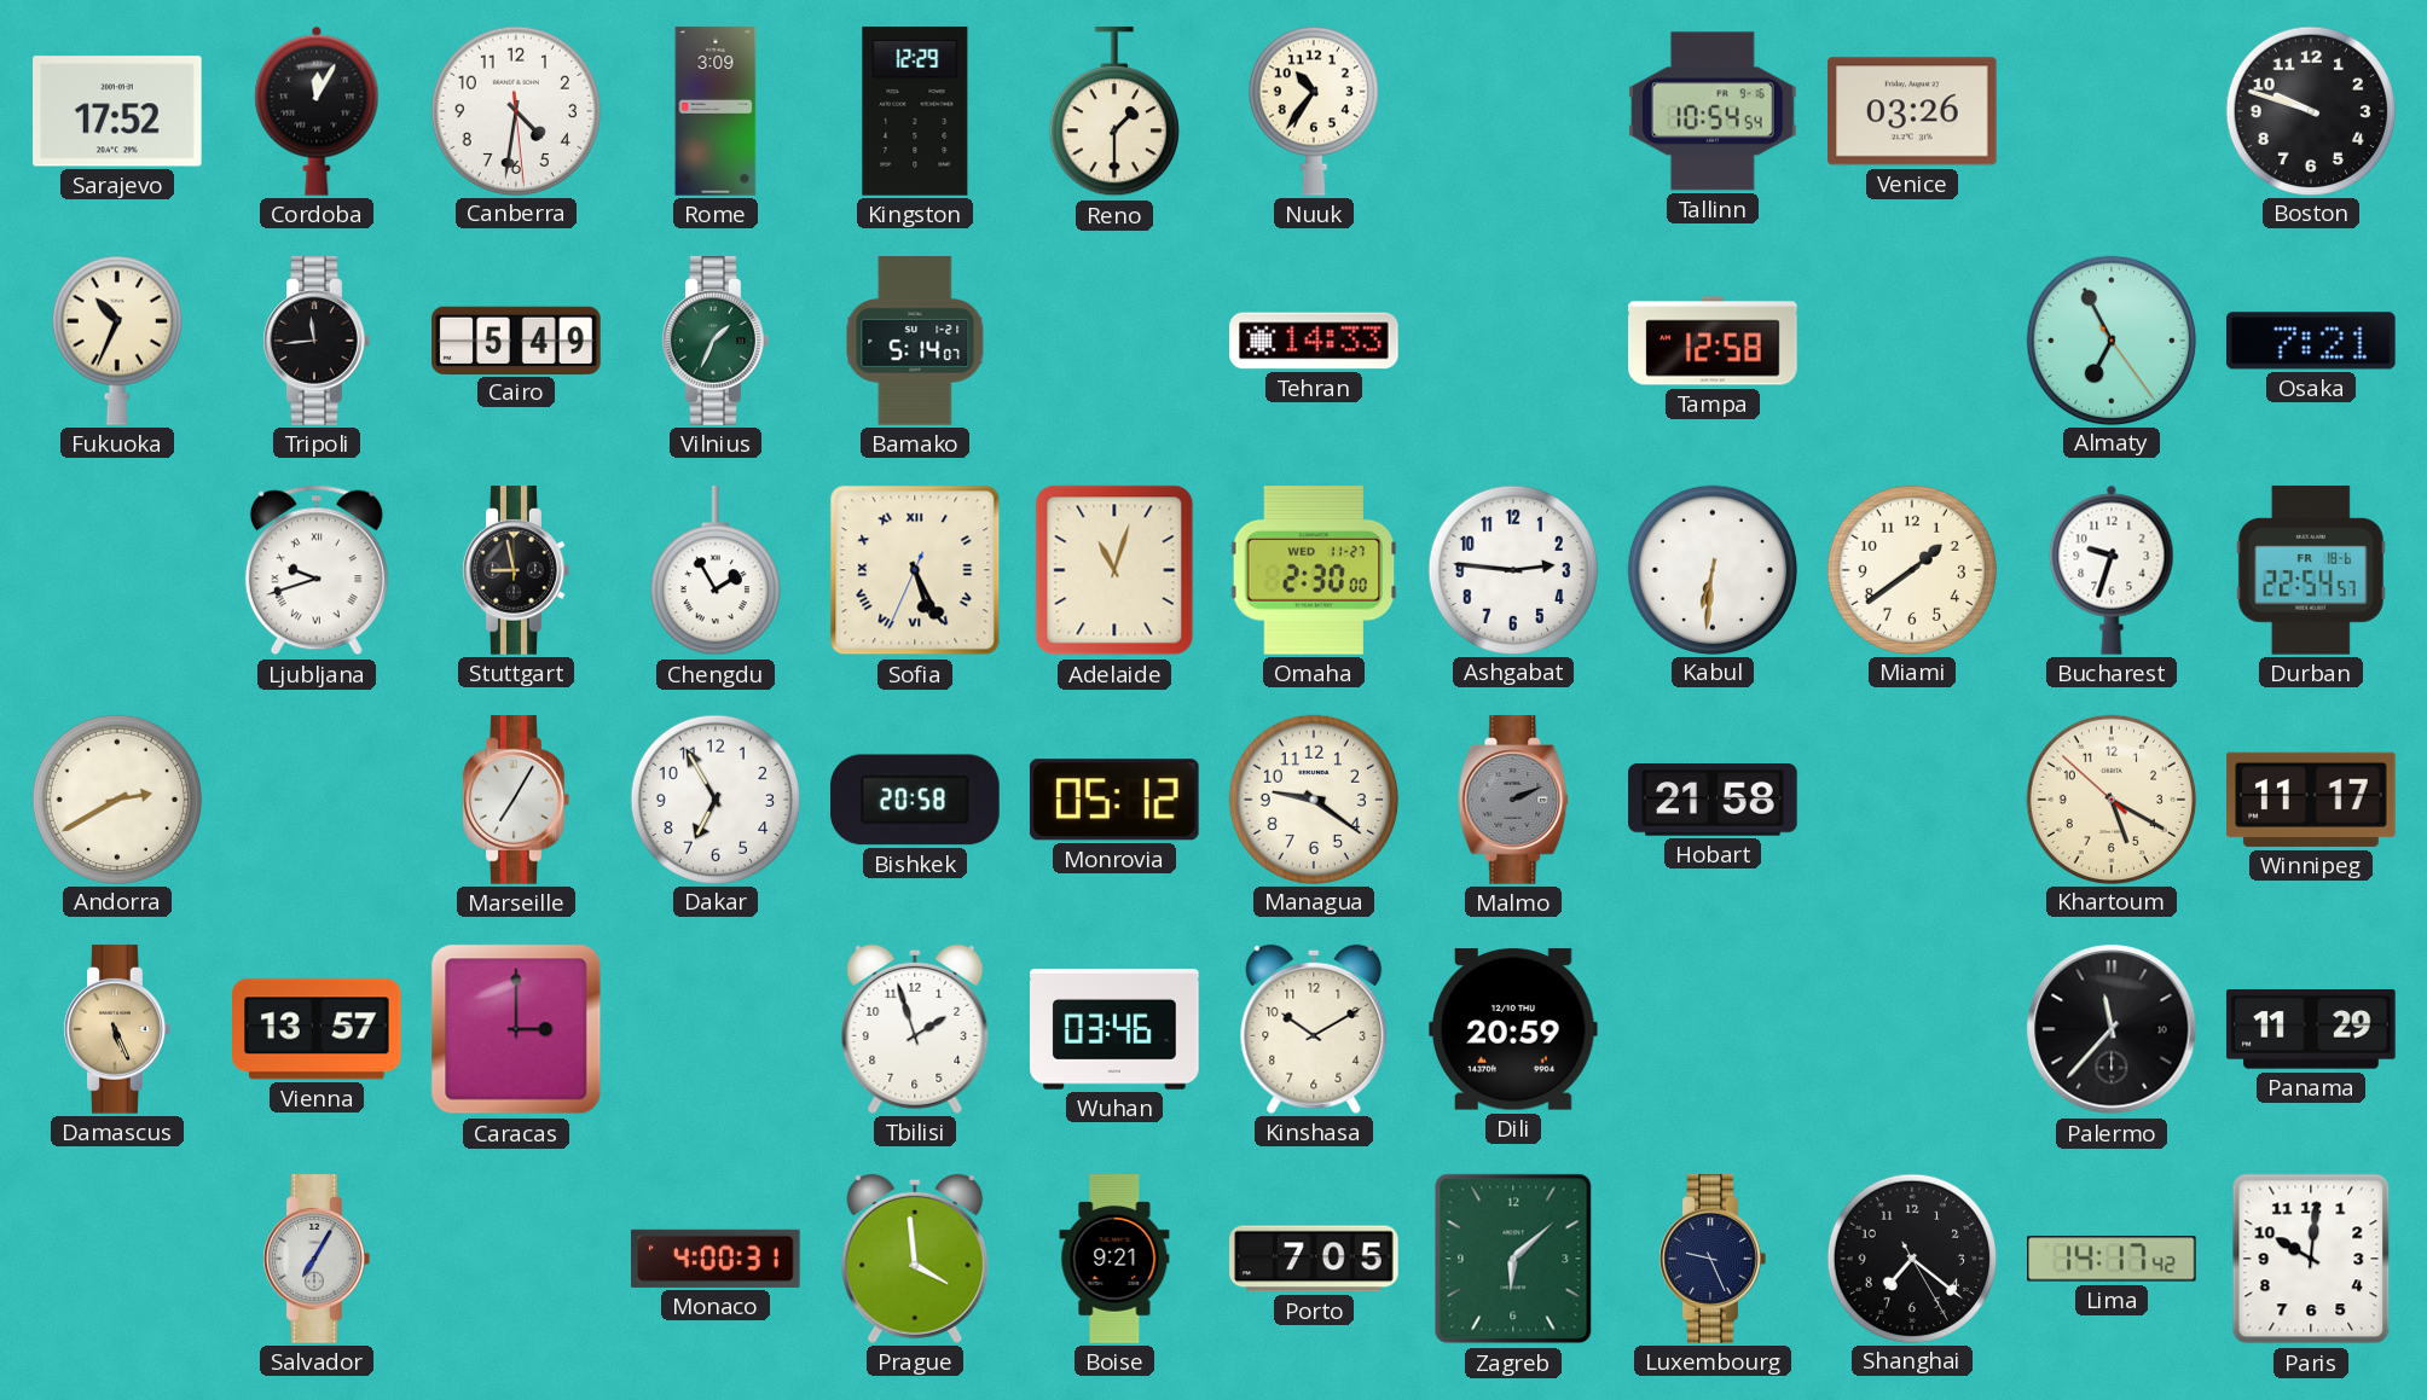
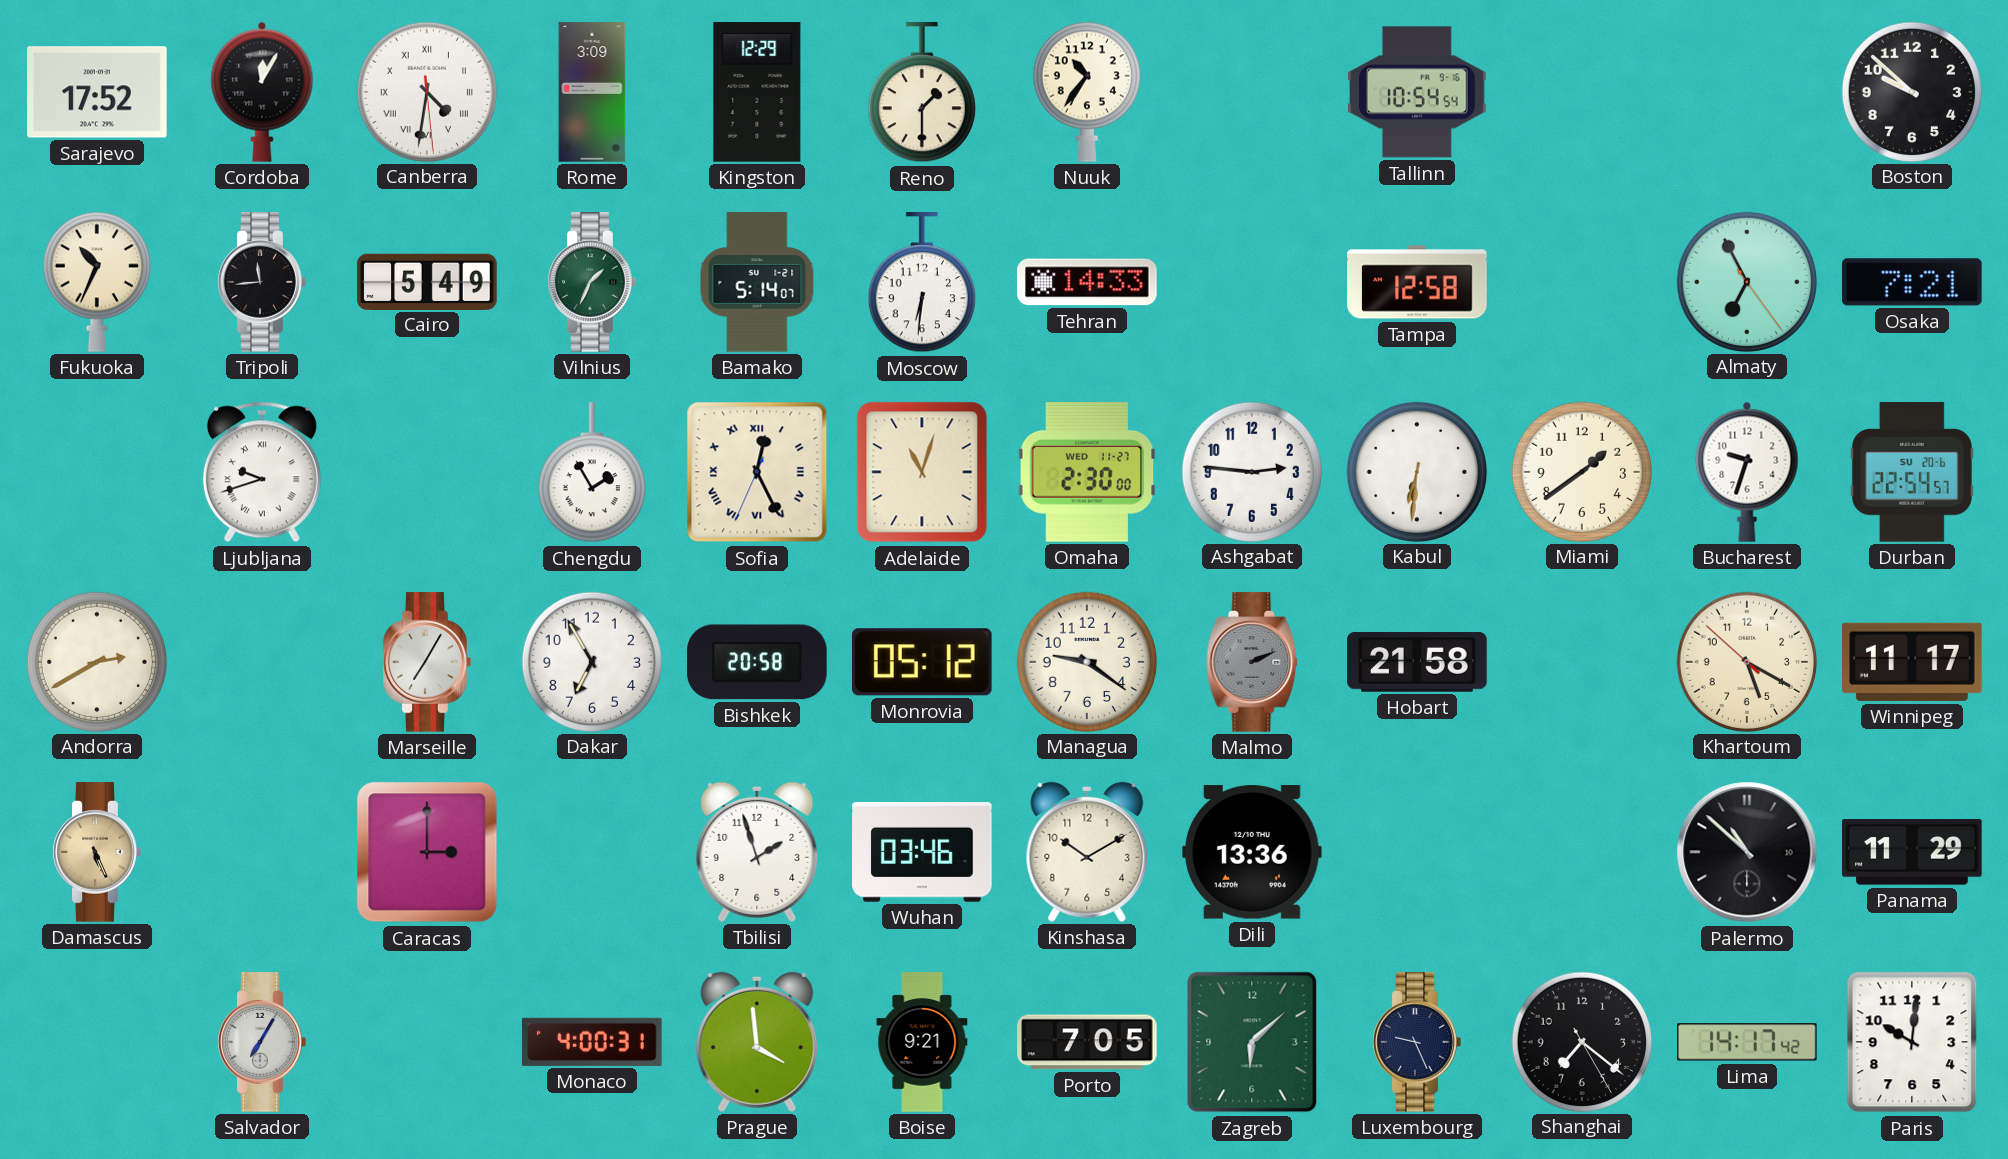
Canberra numerals: Arabic -> Roman
Venice: 03:26 -> none
Boston: 9:48 -> 9:52
Moscow: none -> 6:31
Stuttgart: 8:58 -> none
Sofia: 5:25 -> 12:25
Durban date: FR 18-6 -> SU 20-6
Vienna: 13:57 -> none
Dili: 20:59 -> 13:36
Palermo: 11:37 -> 10:52
